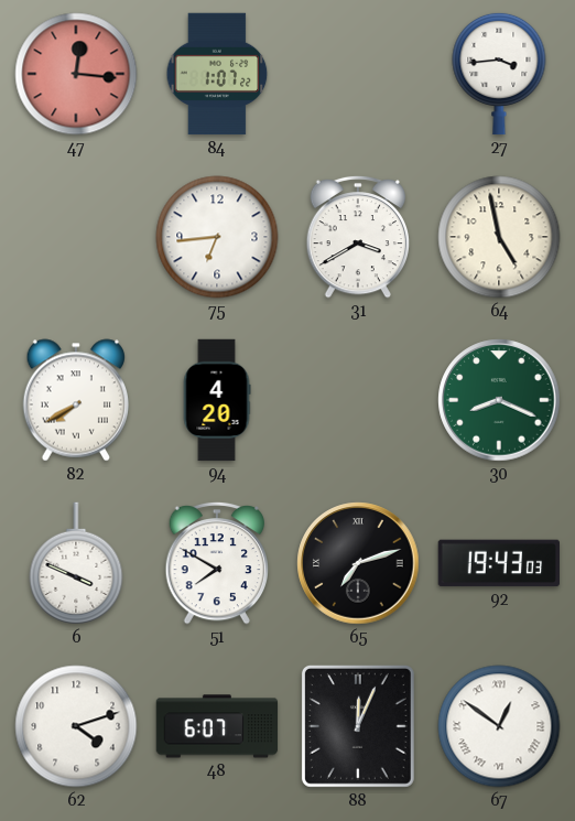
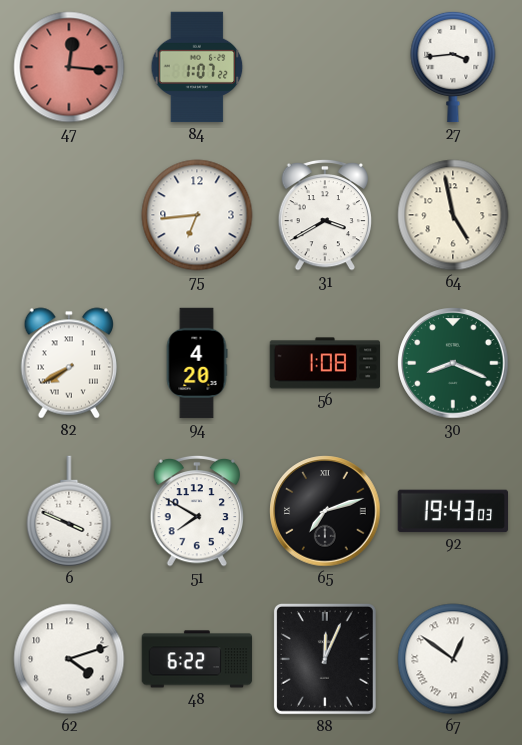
56: none -> 1:08
48: 6:07 -> 6:22
